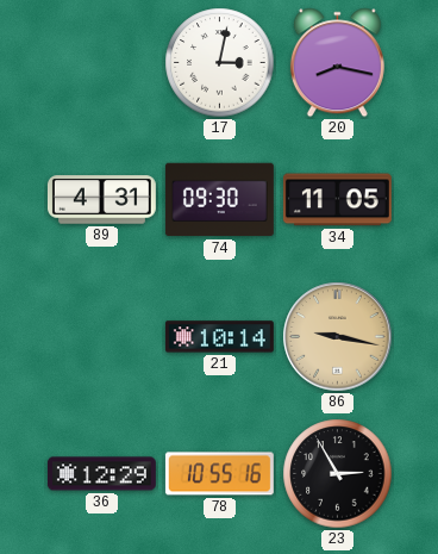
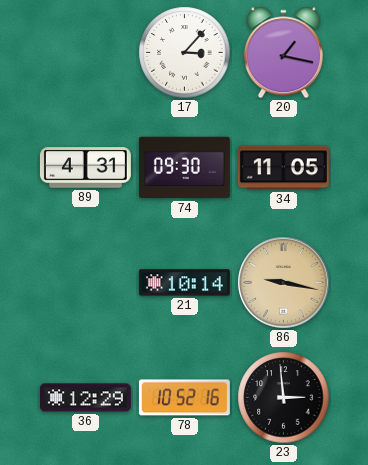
17: 3:02 -> 3:07
20: 8:17 -> 1:17
78: 10:55 -> 10:52
23: 2:55 -> 2:59
